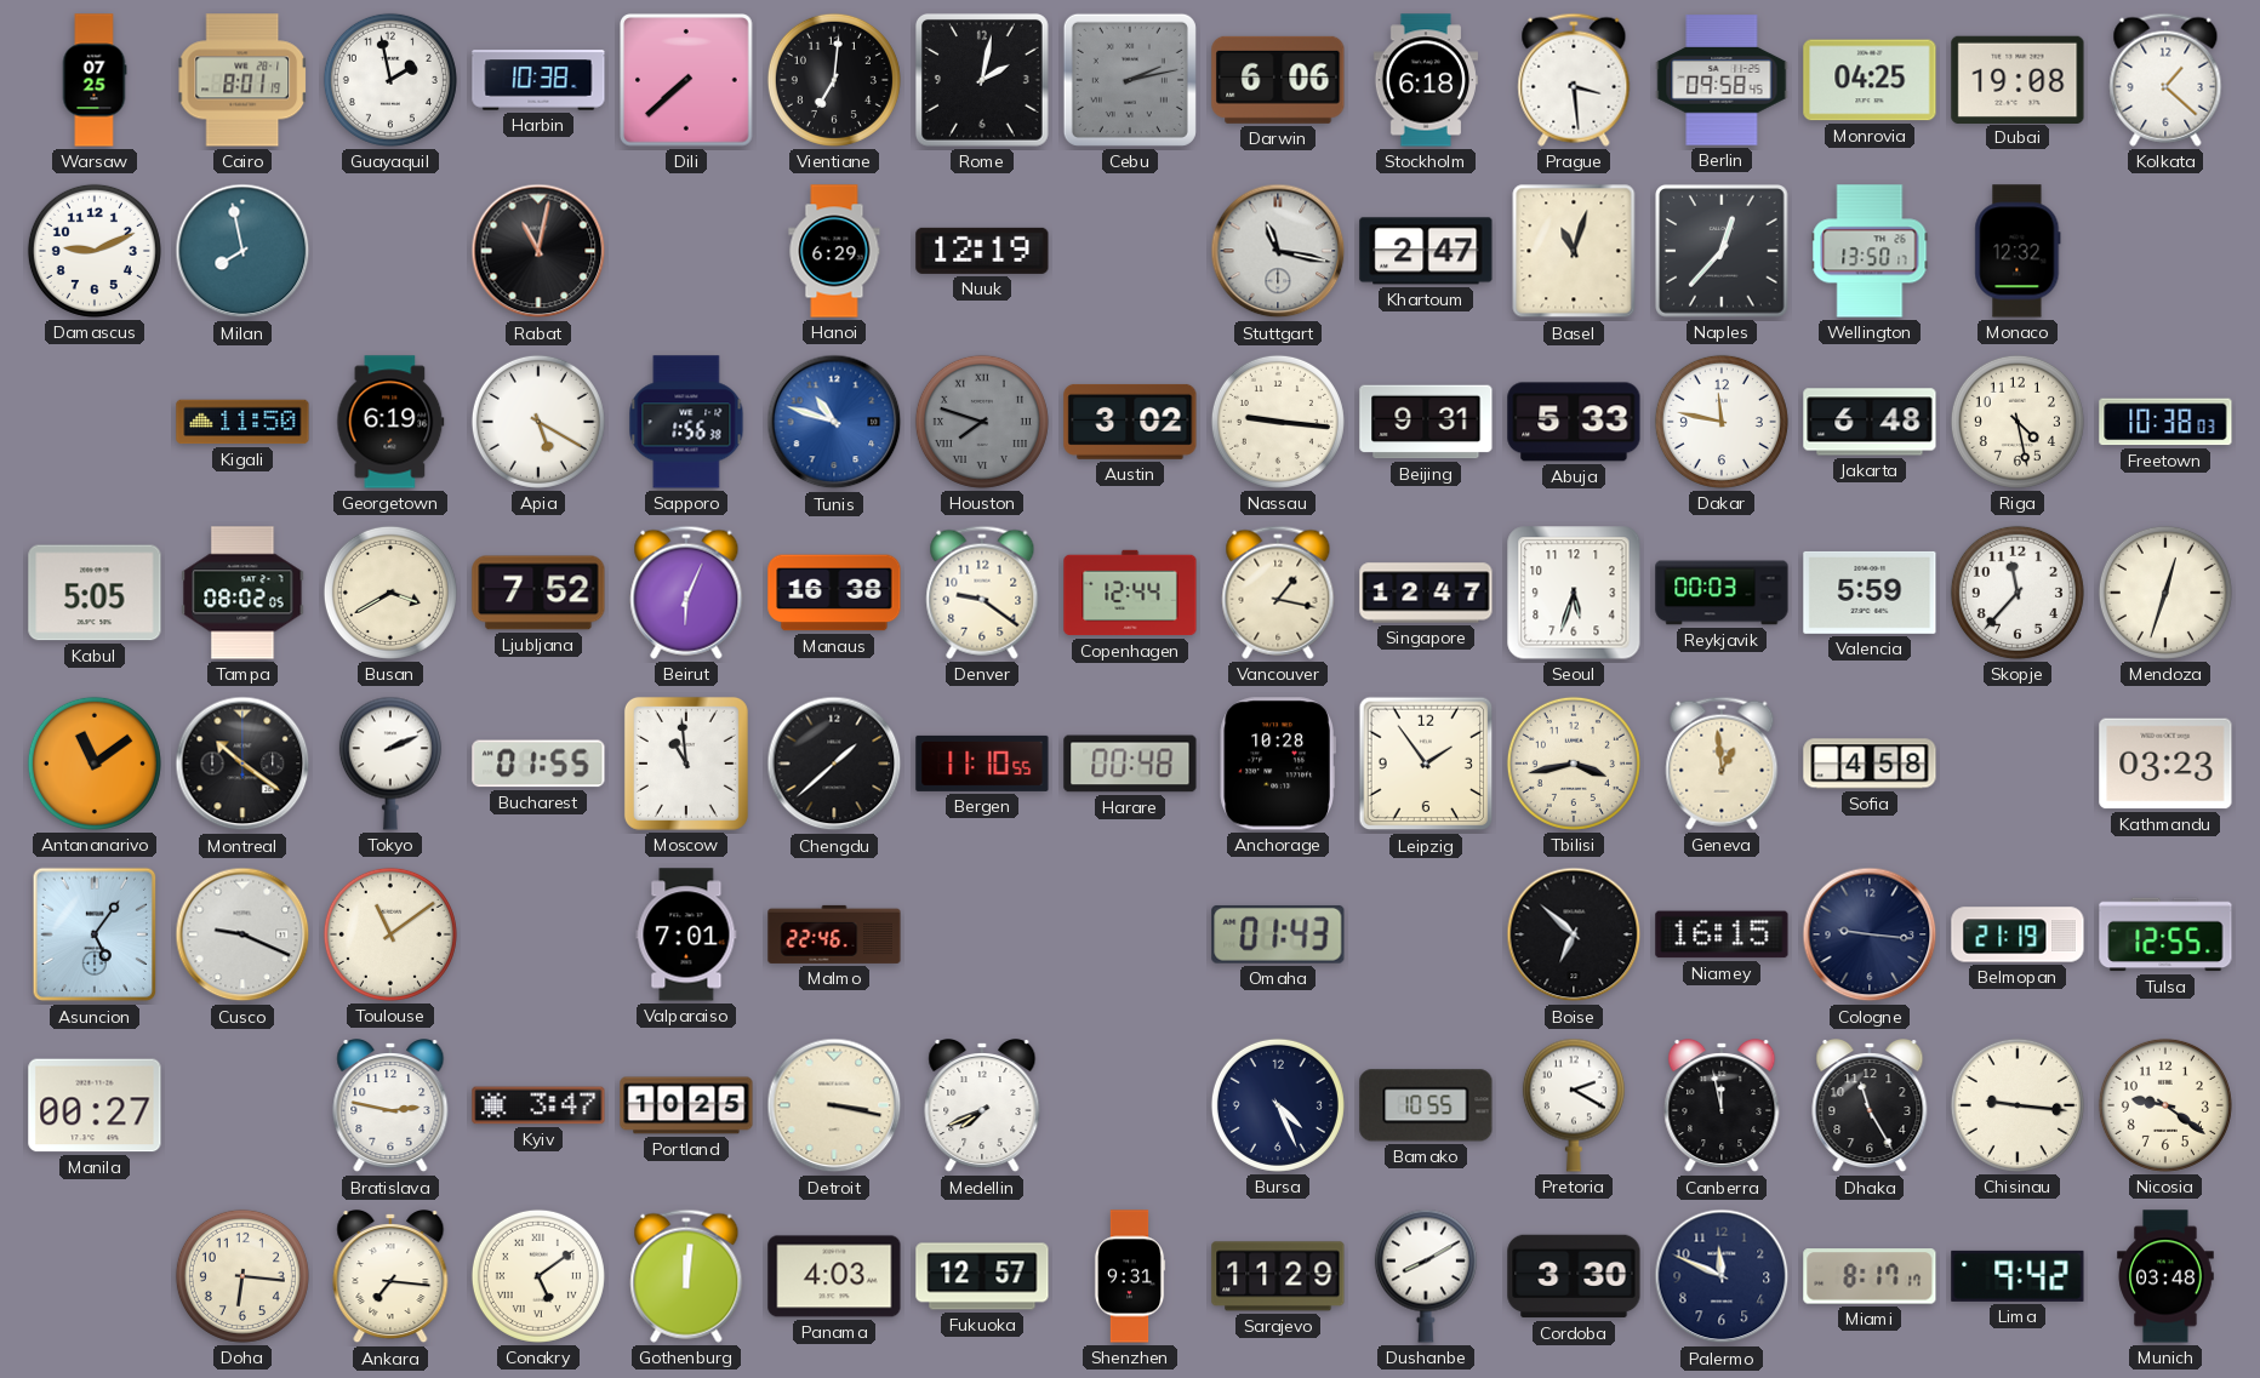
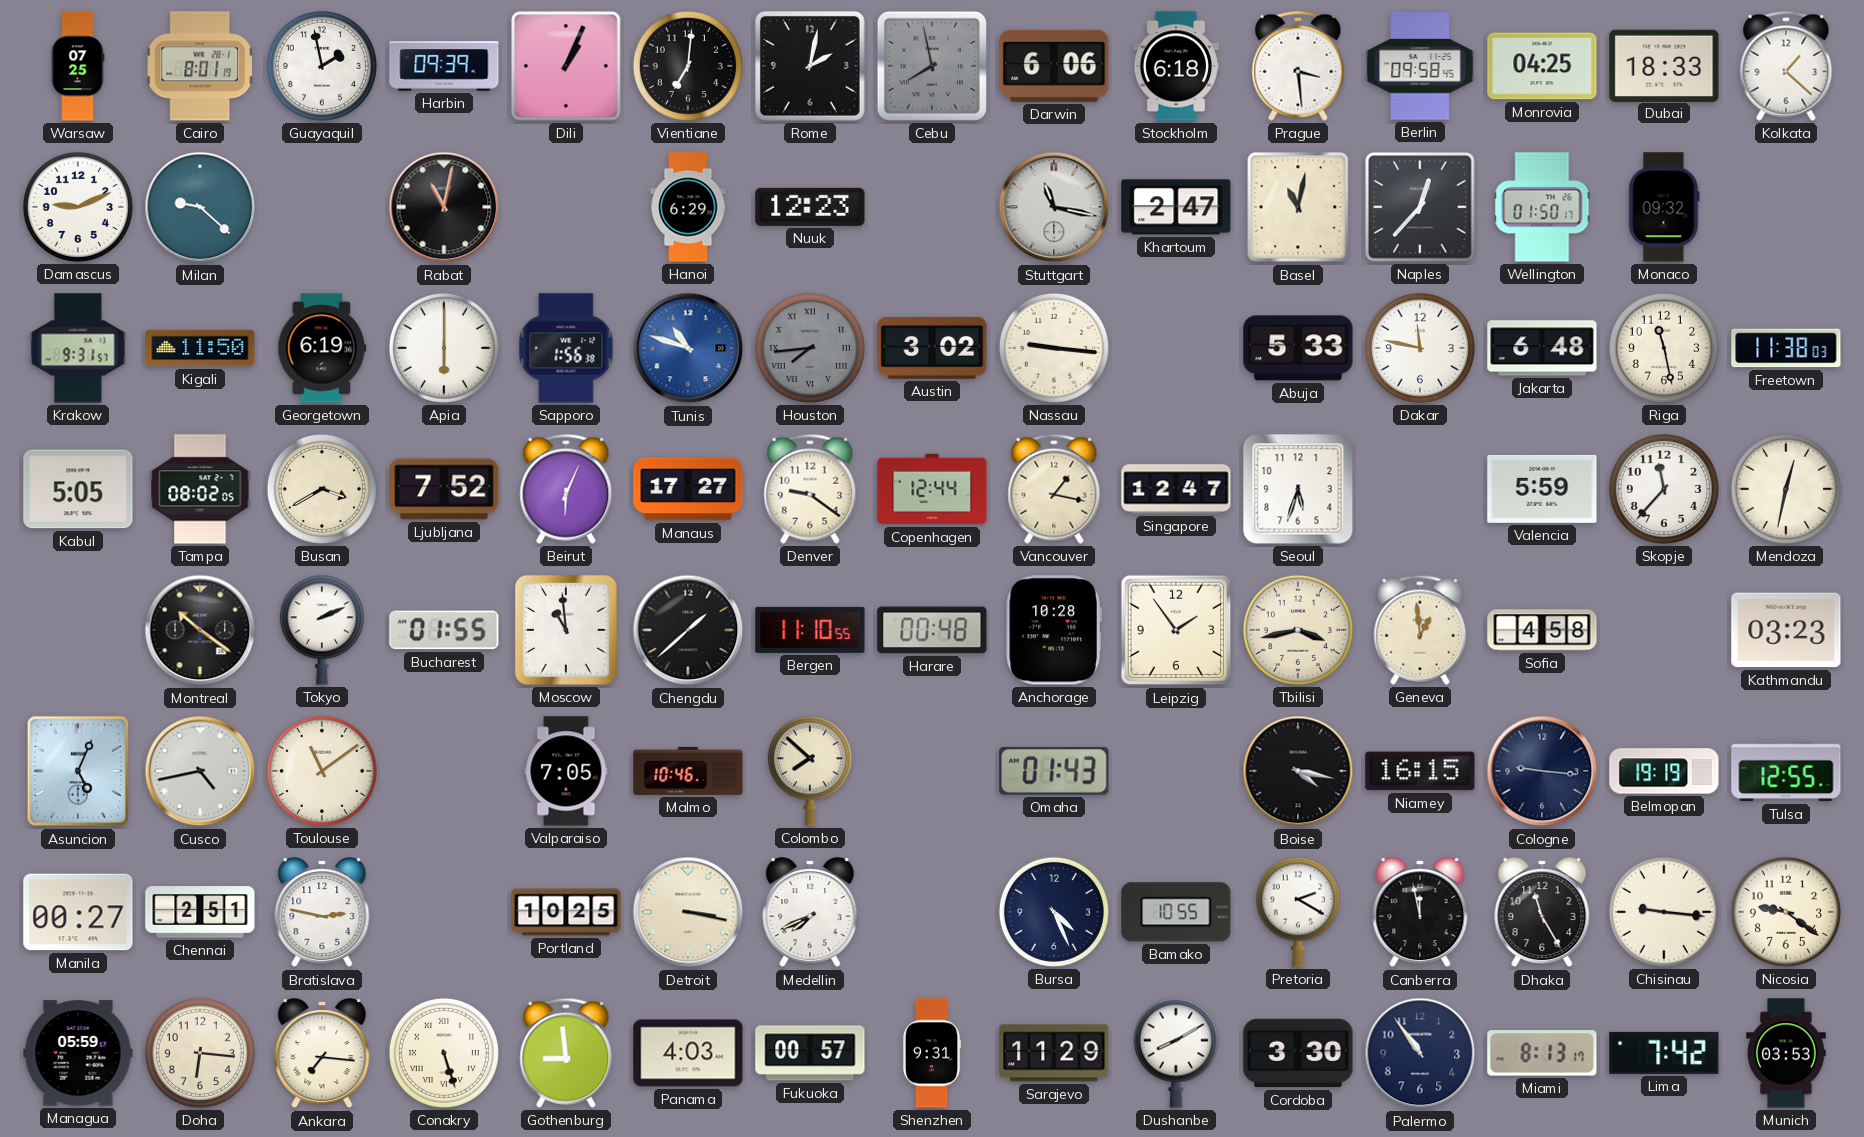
Harbin: 10:38 -> 09:39
Dili: 7:38 -> 1:04
Cebu: 2:13 -> 7:58
Dubai: 19:08 -> 18:33
Milan: 7:58 -> 9:22
Nuuk: 12:19 -> 12:23
Basel: 11:03 -> 11:02
Wellington: 13:50 -> 01:50
Monaco: 12:32 -> 09:32
Krakow: none -> 9:31
Apia: 5:20 -> 6:00
Houston: 7:48 -> 7:44
Beijing: 9:31 -> none
Riga: 4:28 -> 11:28
Freetown: 10:38 -> 11:38
Manaus: 16:38 -> 17:27
Reykjavik: 00:03 -> none
Mendoza: 12:33 -> 12:32
Antananarivo: 11:09 -> none
Asuncion: 5:06 -> 5:04
Cusco: 9:19 -> 4:43
Valparaiso: 7:01 -> 7:05
Malmo: 22:46 -> 10:46
Colombo: none -> 7:52
Boise: 6:52 -> 4:17
Belmopan: 21:19 -> 19:19
Chennai: none -> 2:51
Kyiv: 3:47 -> none
Managua: none -> 05:59
Conakry: 5:09 -> 5:27
Gothenburg: 12:01 -> 8:59
Fukuoka: 12:57 -> 00:57
Palermo: 11:49 -> 10:54
Miami: 8:17 -> 8:13
Lima: 9:42 -> 7:42
Munich: 03:48 -> 03:53
